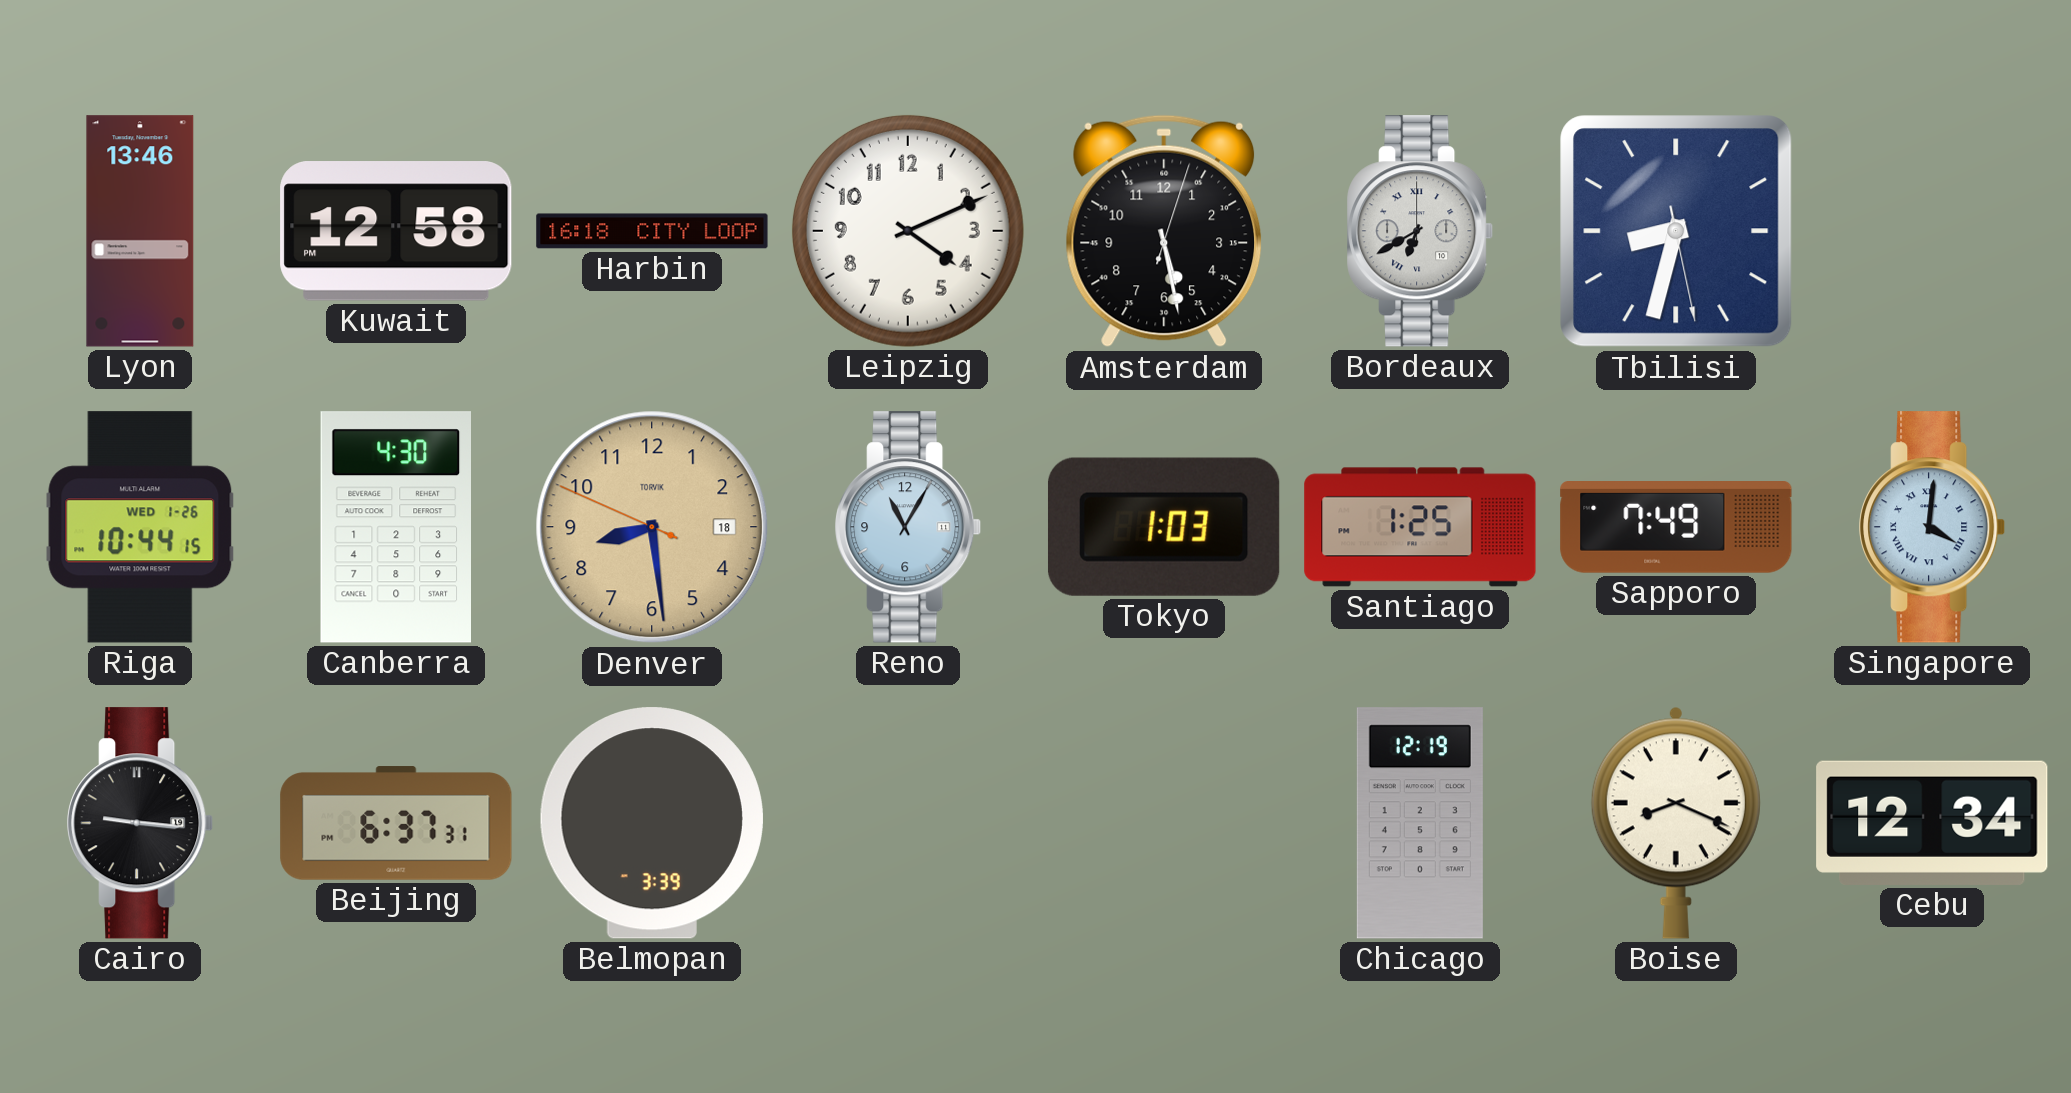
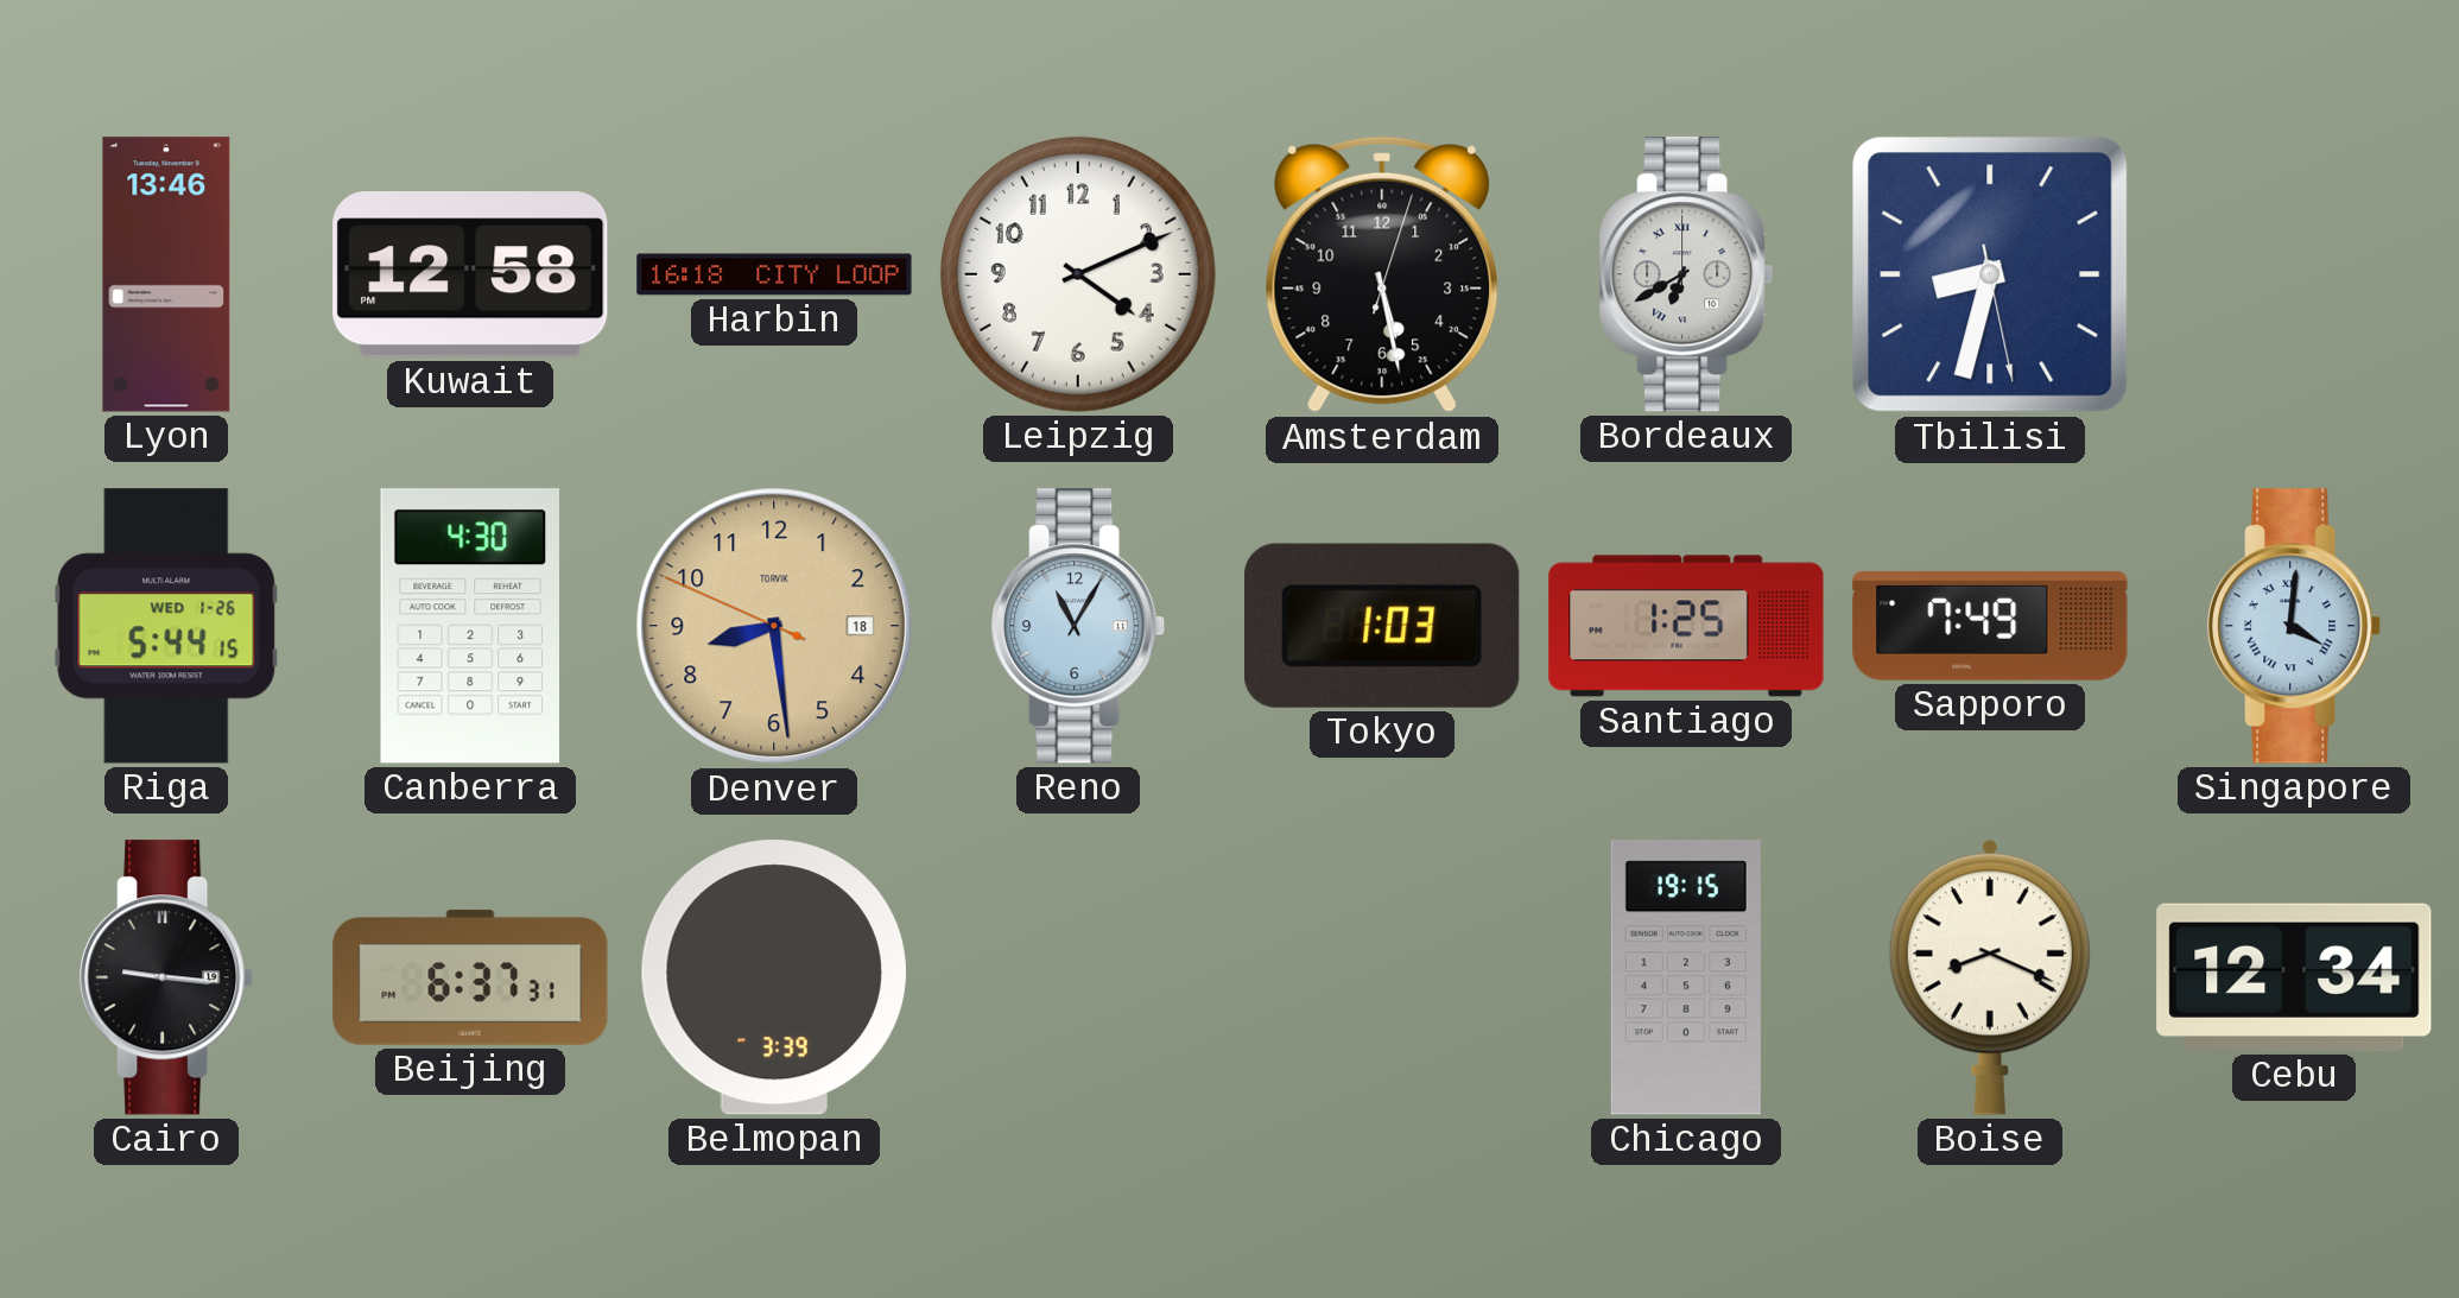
Riga: 10:44 -> 5:44
Chicago: 12:19 -> 19:15
